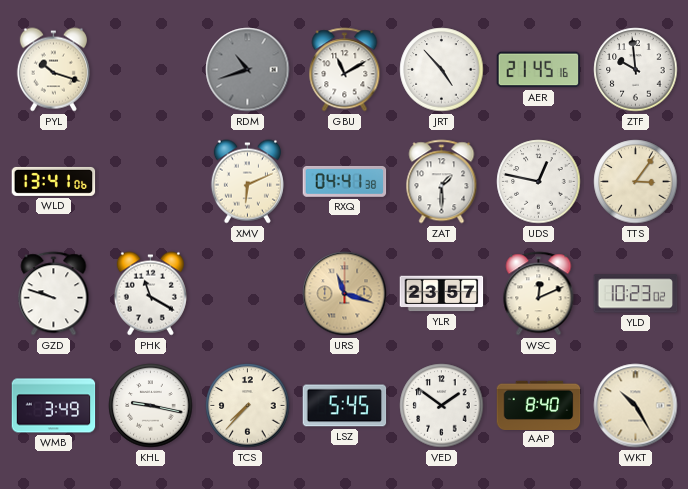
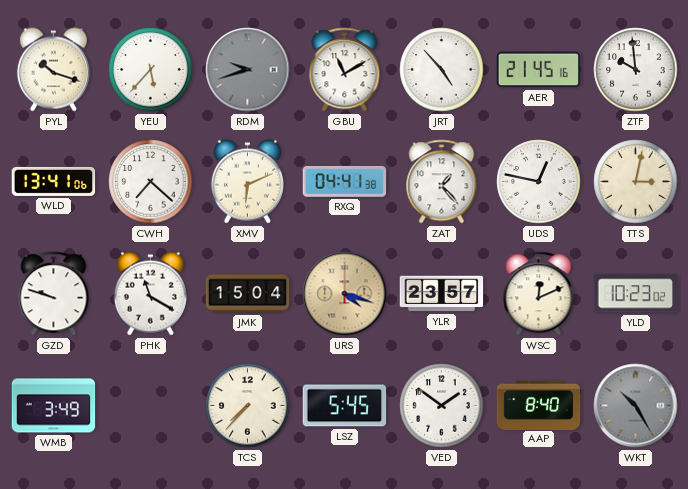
YEU: none -> 5:37
RDM: 10:42 -> 9:42
CWH: none -> 7:22
ZAT: 1:30 -> 1:23
TTS: 3:06 -> 3:02
JMK: none -> 15:04
URS: 11:18 -> 4:18
KHL: 9:17 -> none
WKT dial: cream -> grey
